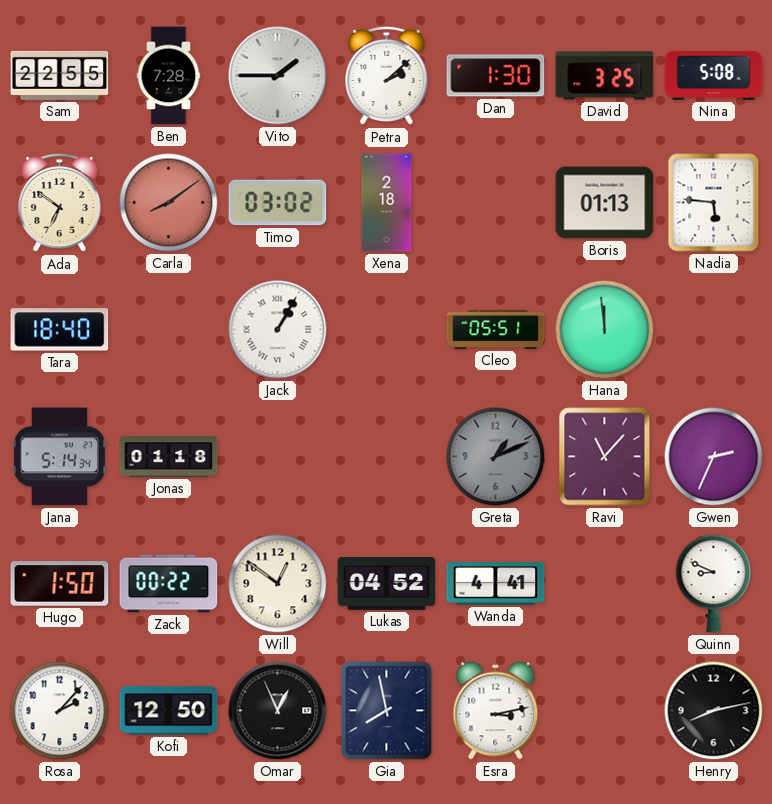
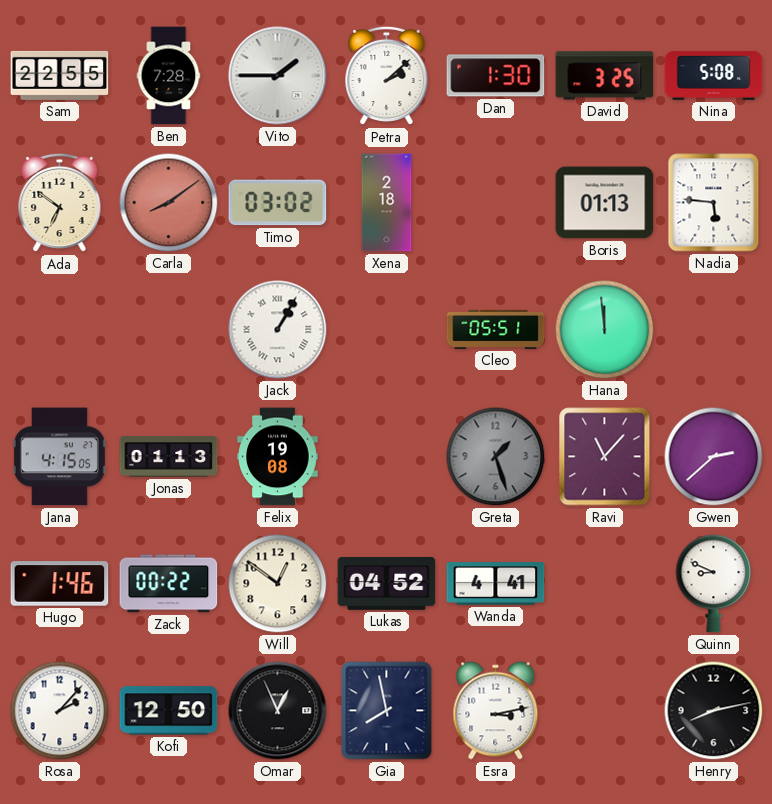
Tara: 18:40 -> none
Jana: 5:14 -> 4:15
Jonas: 01:18 -> 01:13
Felix: none -> 19:08
Greta: 1:11 -> 1:27
Gwen: 2:34 -> 2:38
Hugo: 1:50 -> 1:46
